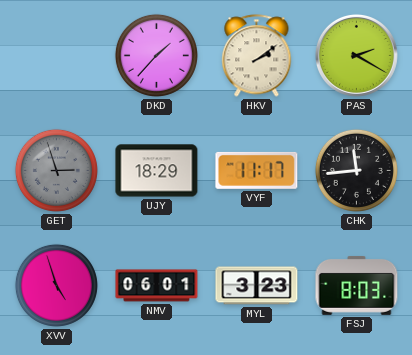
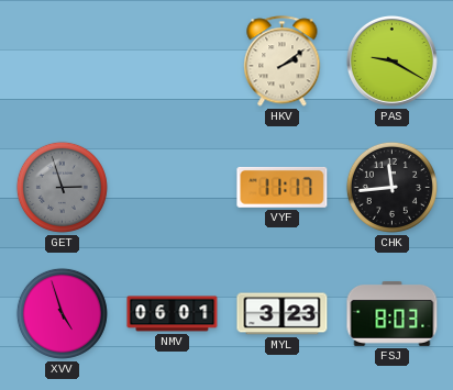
DKD: 1:37 -> none
PAS: 2:20 -> 9:20
UJY: 18:29 -> none
